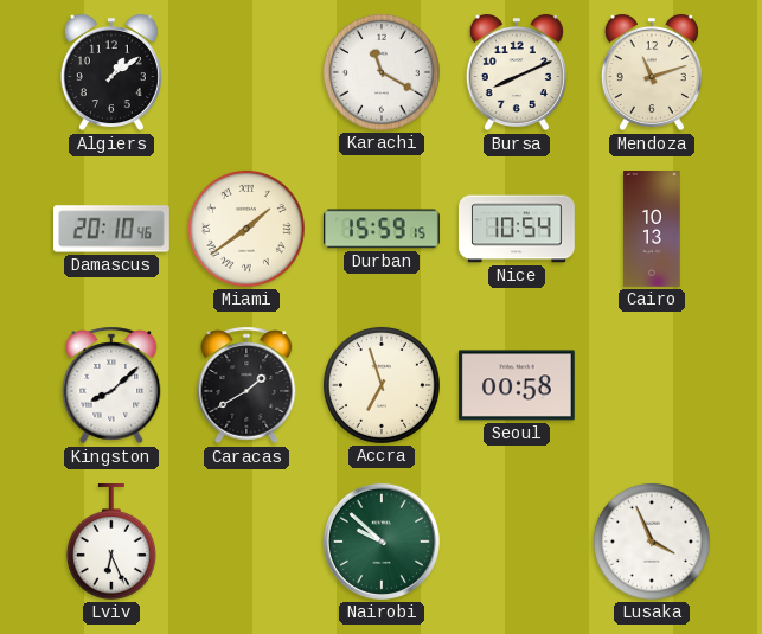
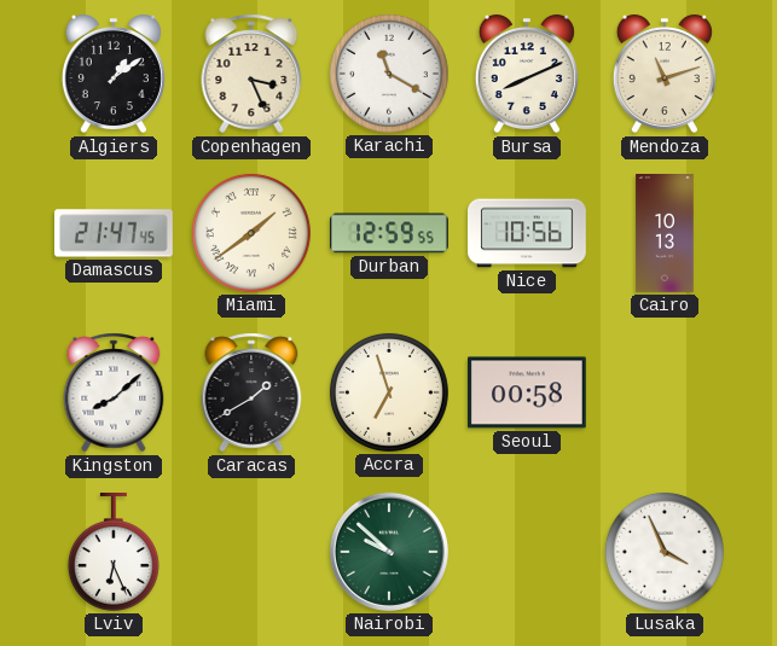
Copenhagen: none -> 3:26
Damascus: 20:10 -> 21:47
Durban: 15:59 -> 12:59
Nice: 10:54 -> 10:56
